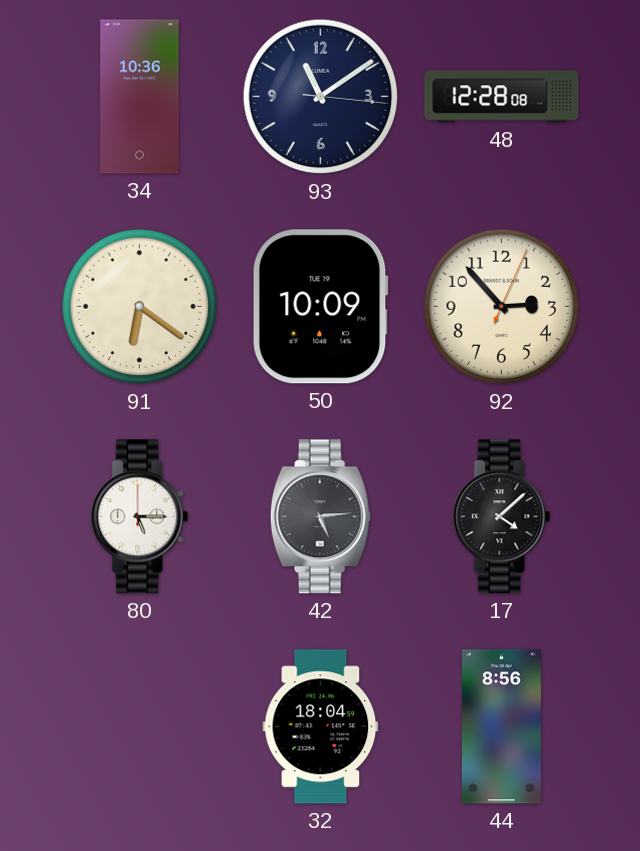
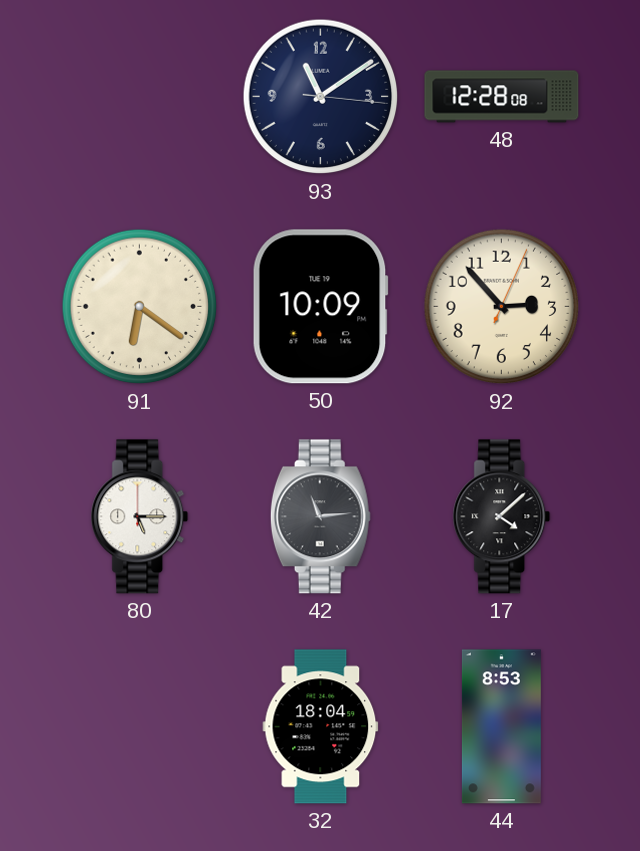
34: 10:36 -> none
42: 5:14 -> 11:14
44: 8:56 -> 8:53
